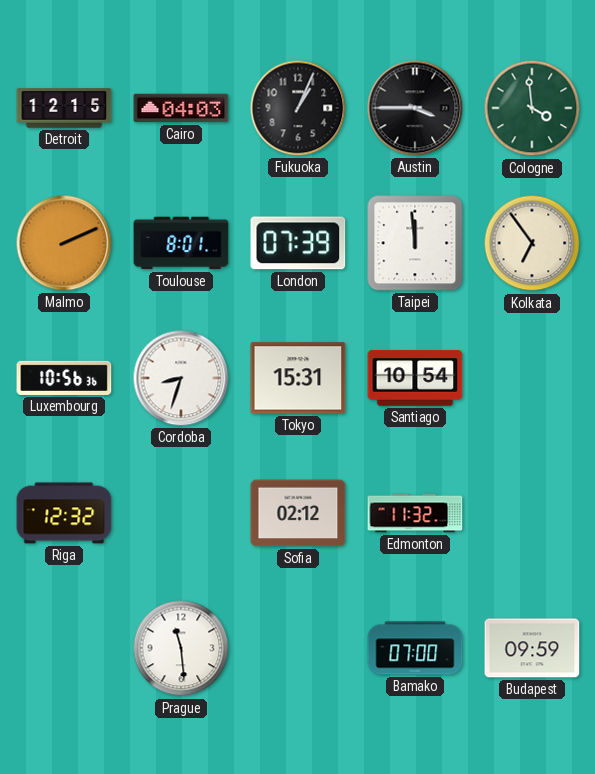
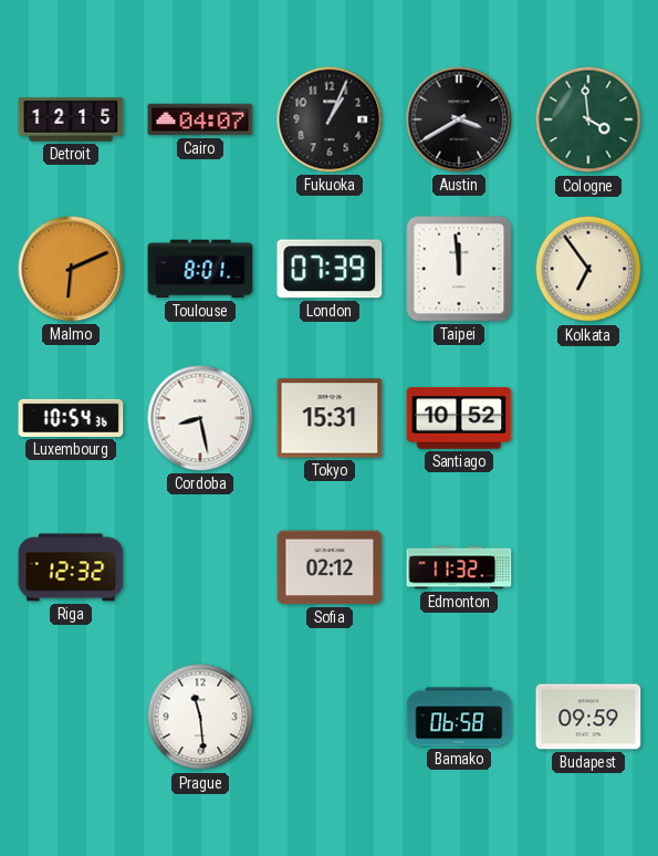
Cairo: 04:03 -> 04:07
Austin: 3:45 -> 3:40
Malmo: 2:11 -> 6:11
Luxembourg: 10:56 -> 10:54
Cordoba: 8:33 -> 8:28
Santiago: 10:54 -> 10:52
Bamako: 07:00 -> 06:58
